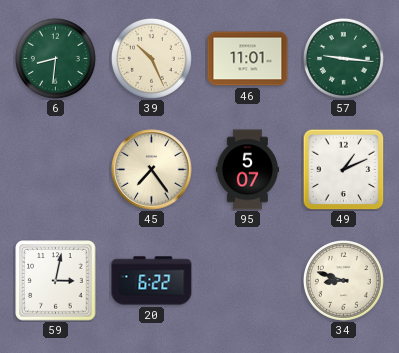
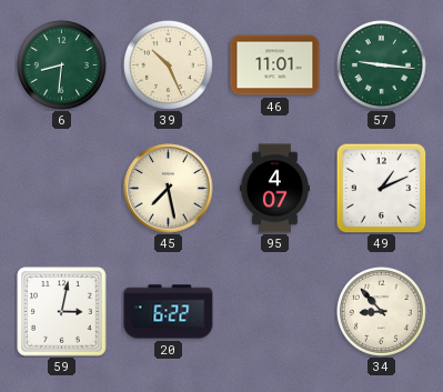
45: 7:24 -> 7:28
95: 5:07 -> 4:07
34: 8:48 -> 8:53
